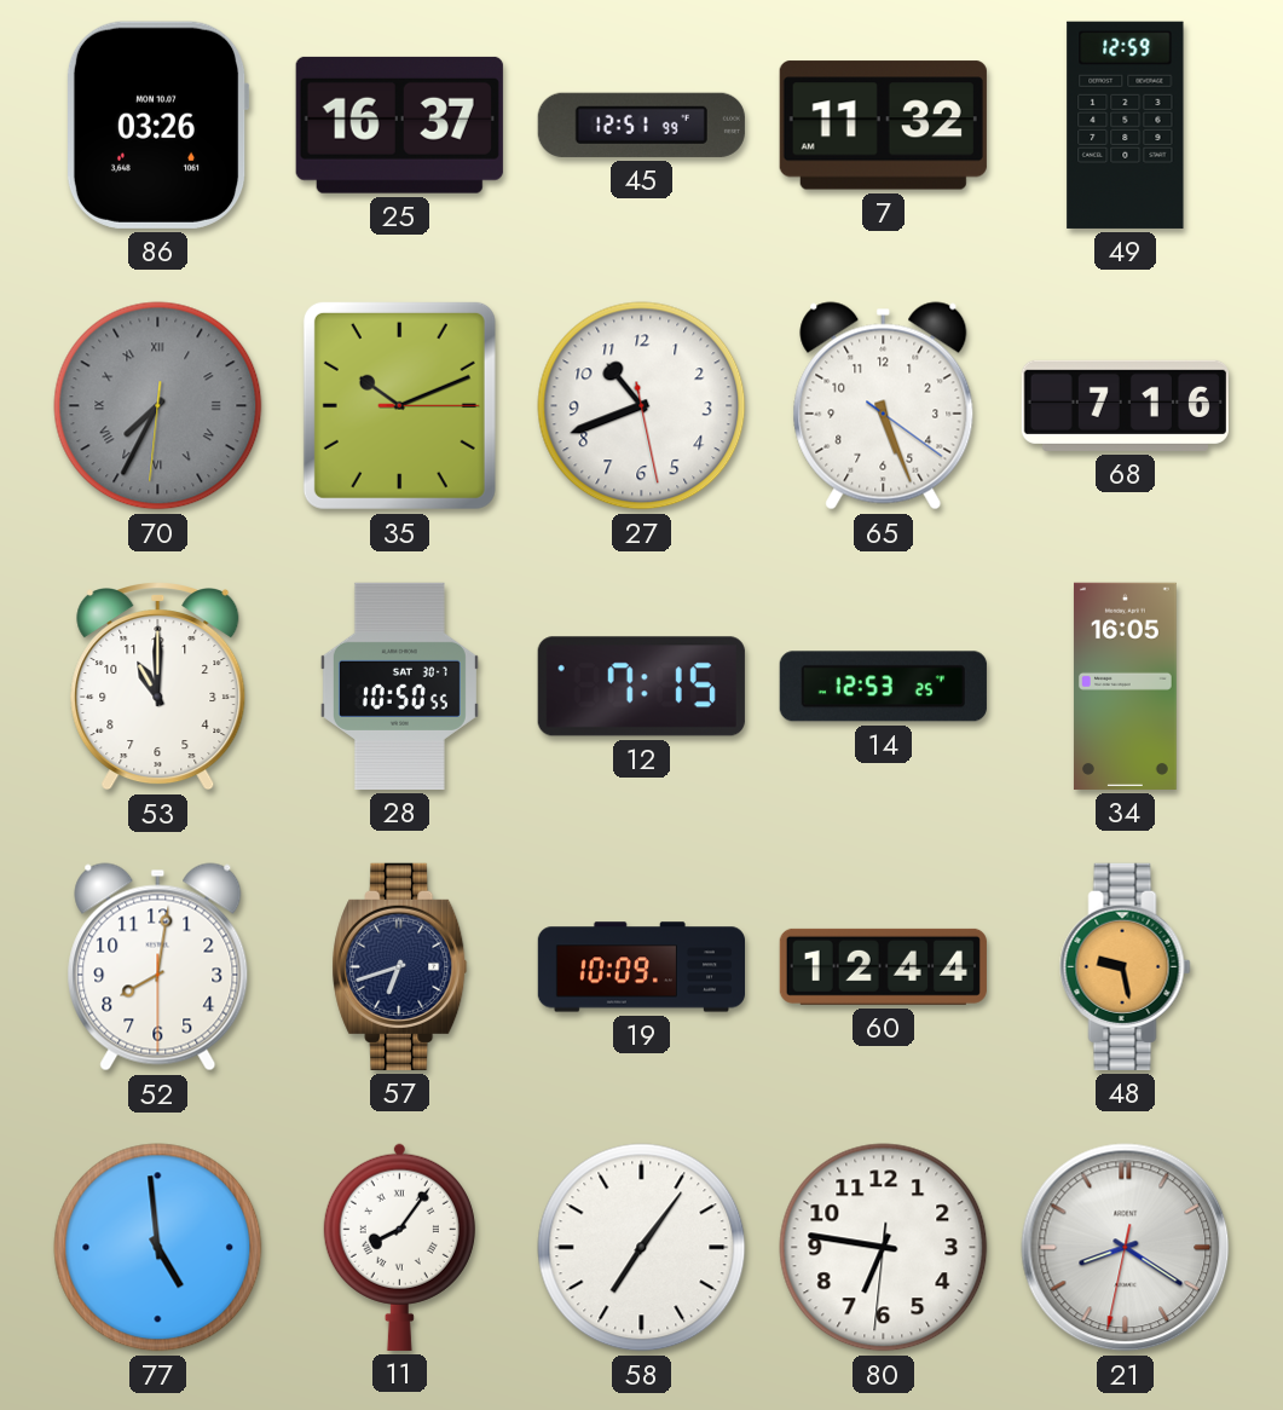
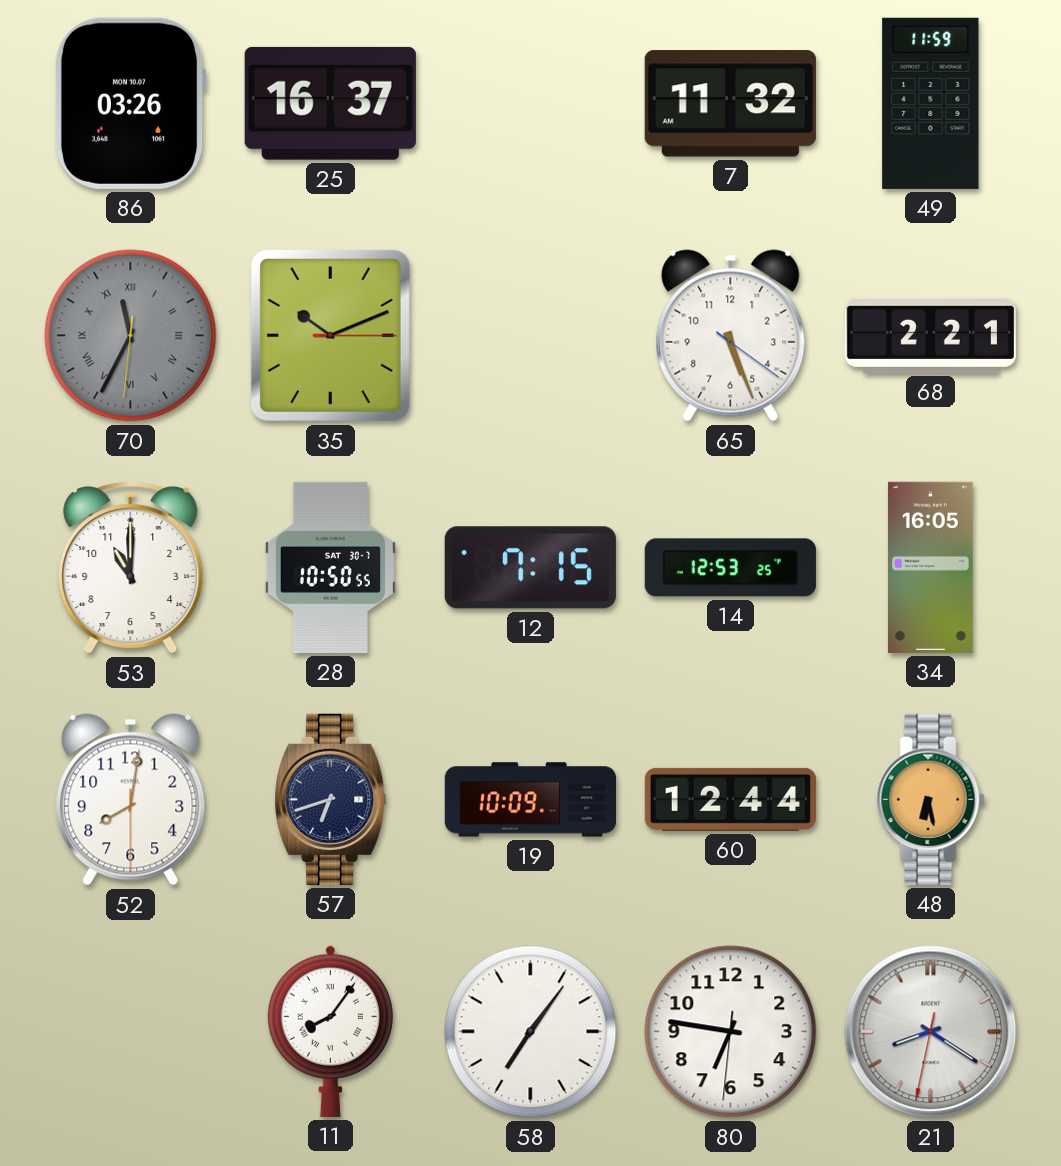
45: 12:51 -> none
49: 12:59 -> 11:59
70: 7:34 -> 11:34
27: 10:41 -> none
68: 7:16 -> 2:21
48: 9:28 -> 6:28
77: 4:59 -> none
